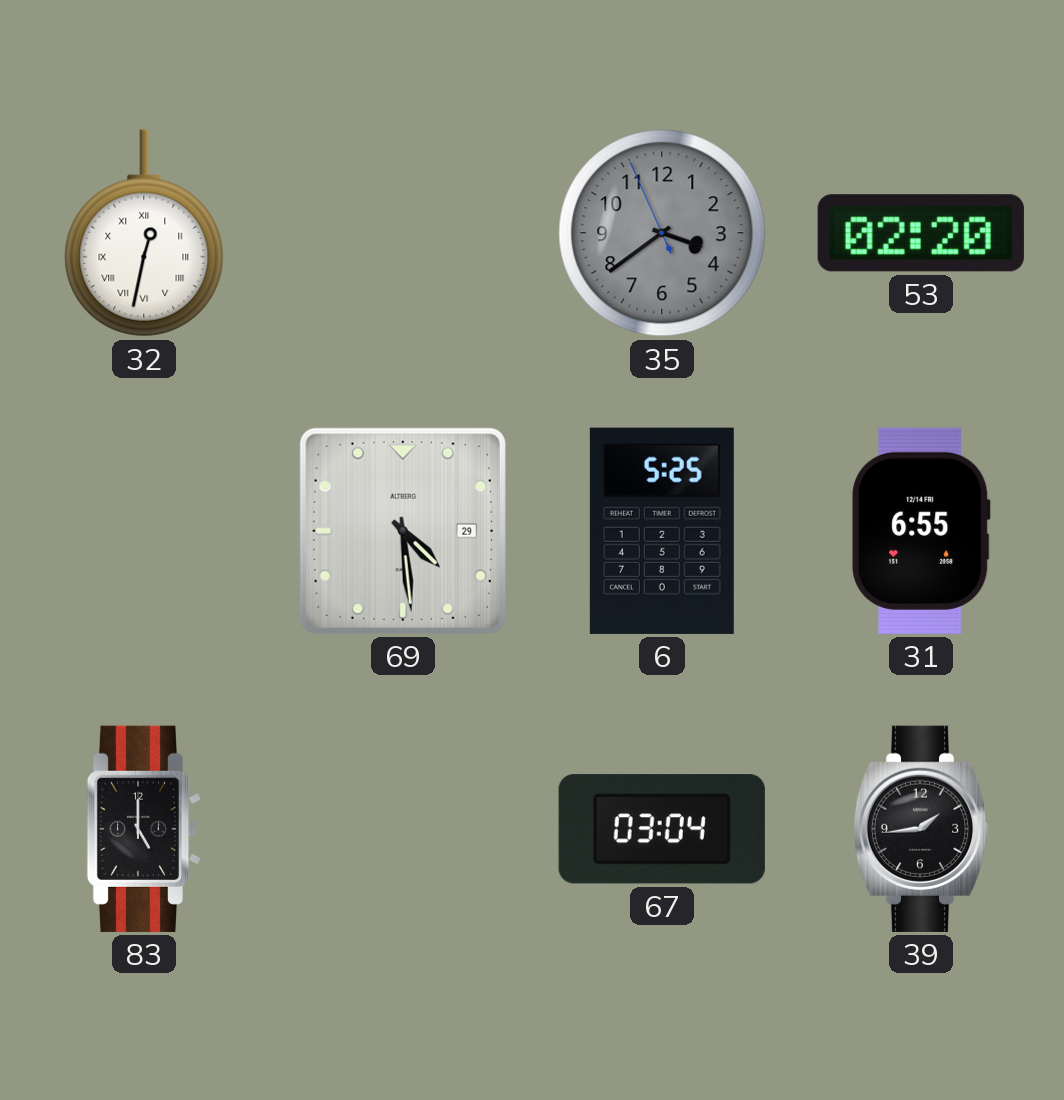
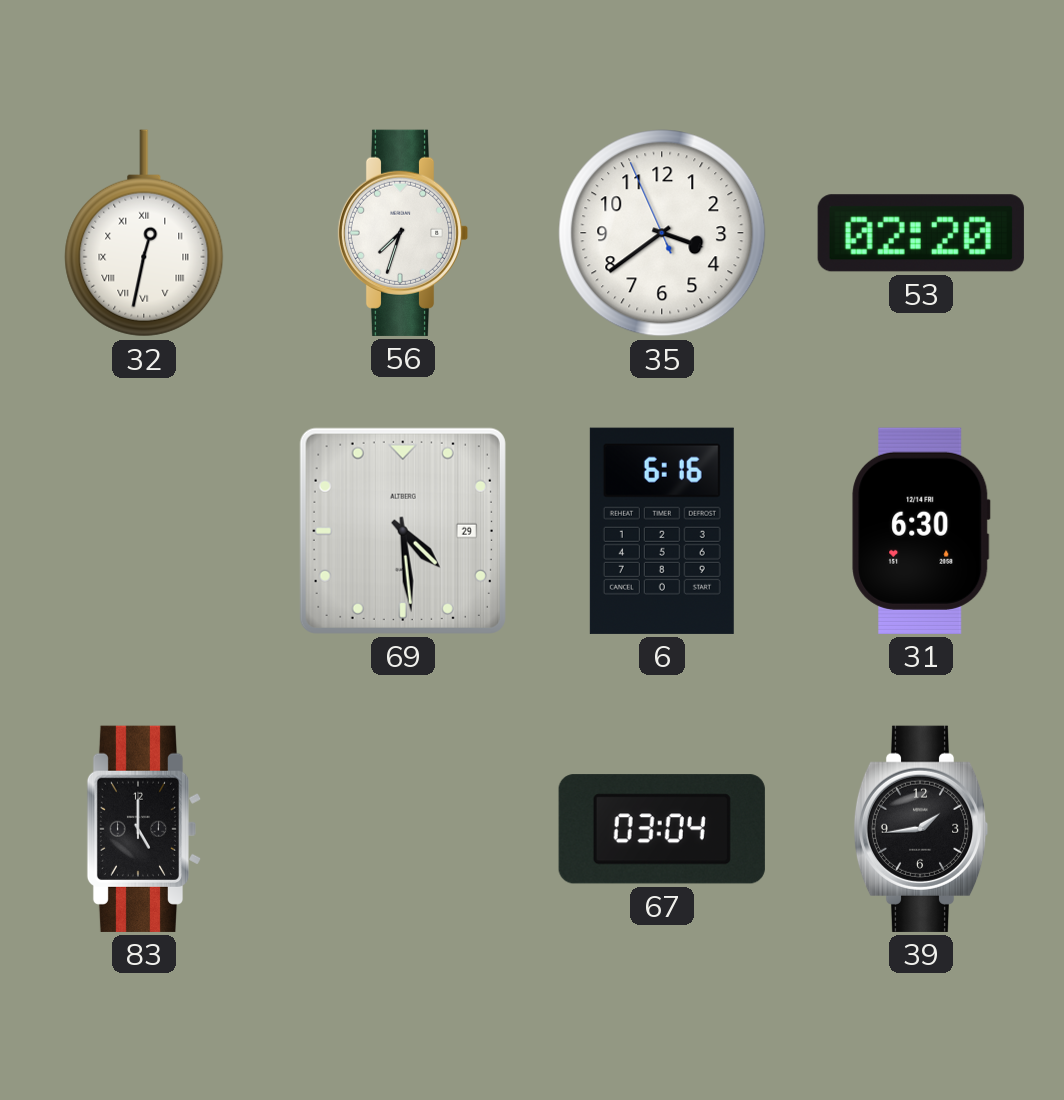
56: none -> 7:33
35 dial: grey -> white
6: 5:25 -> 6:16
31: 6:55 -> 6:30
